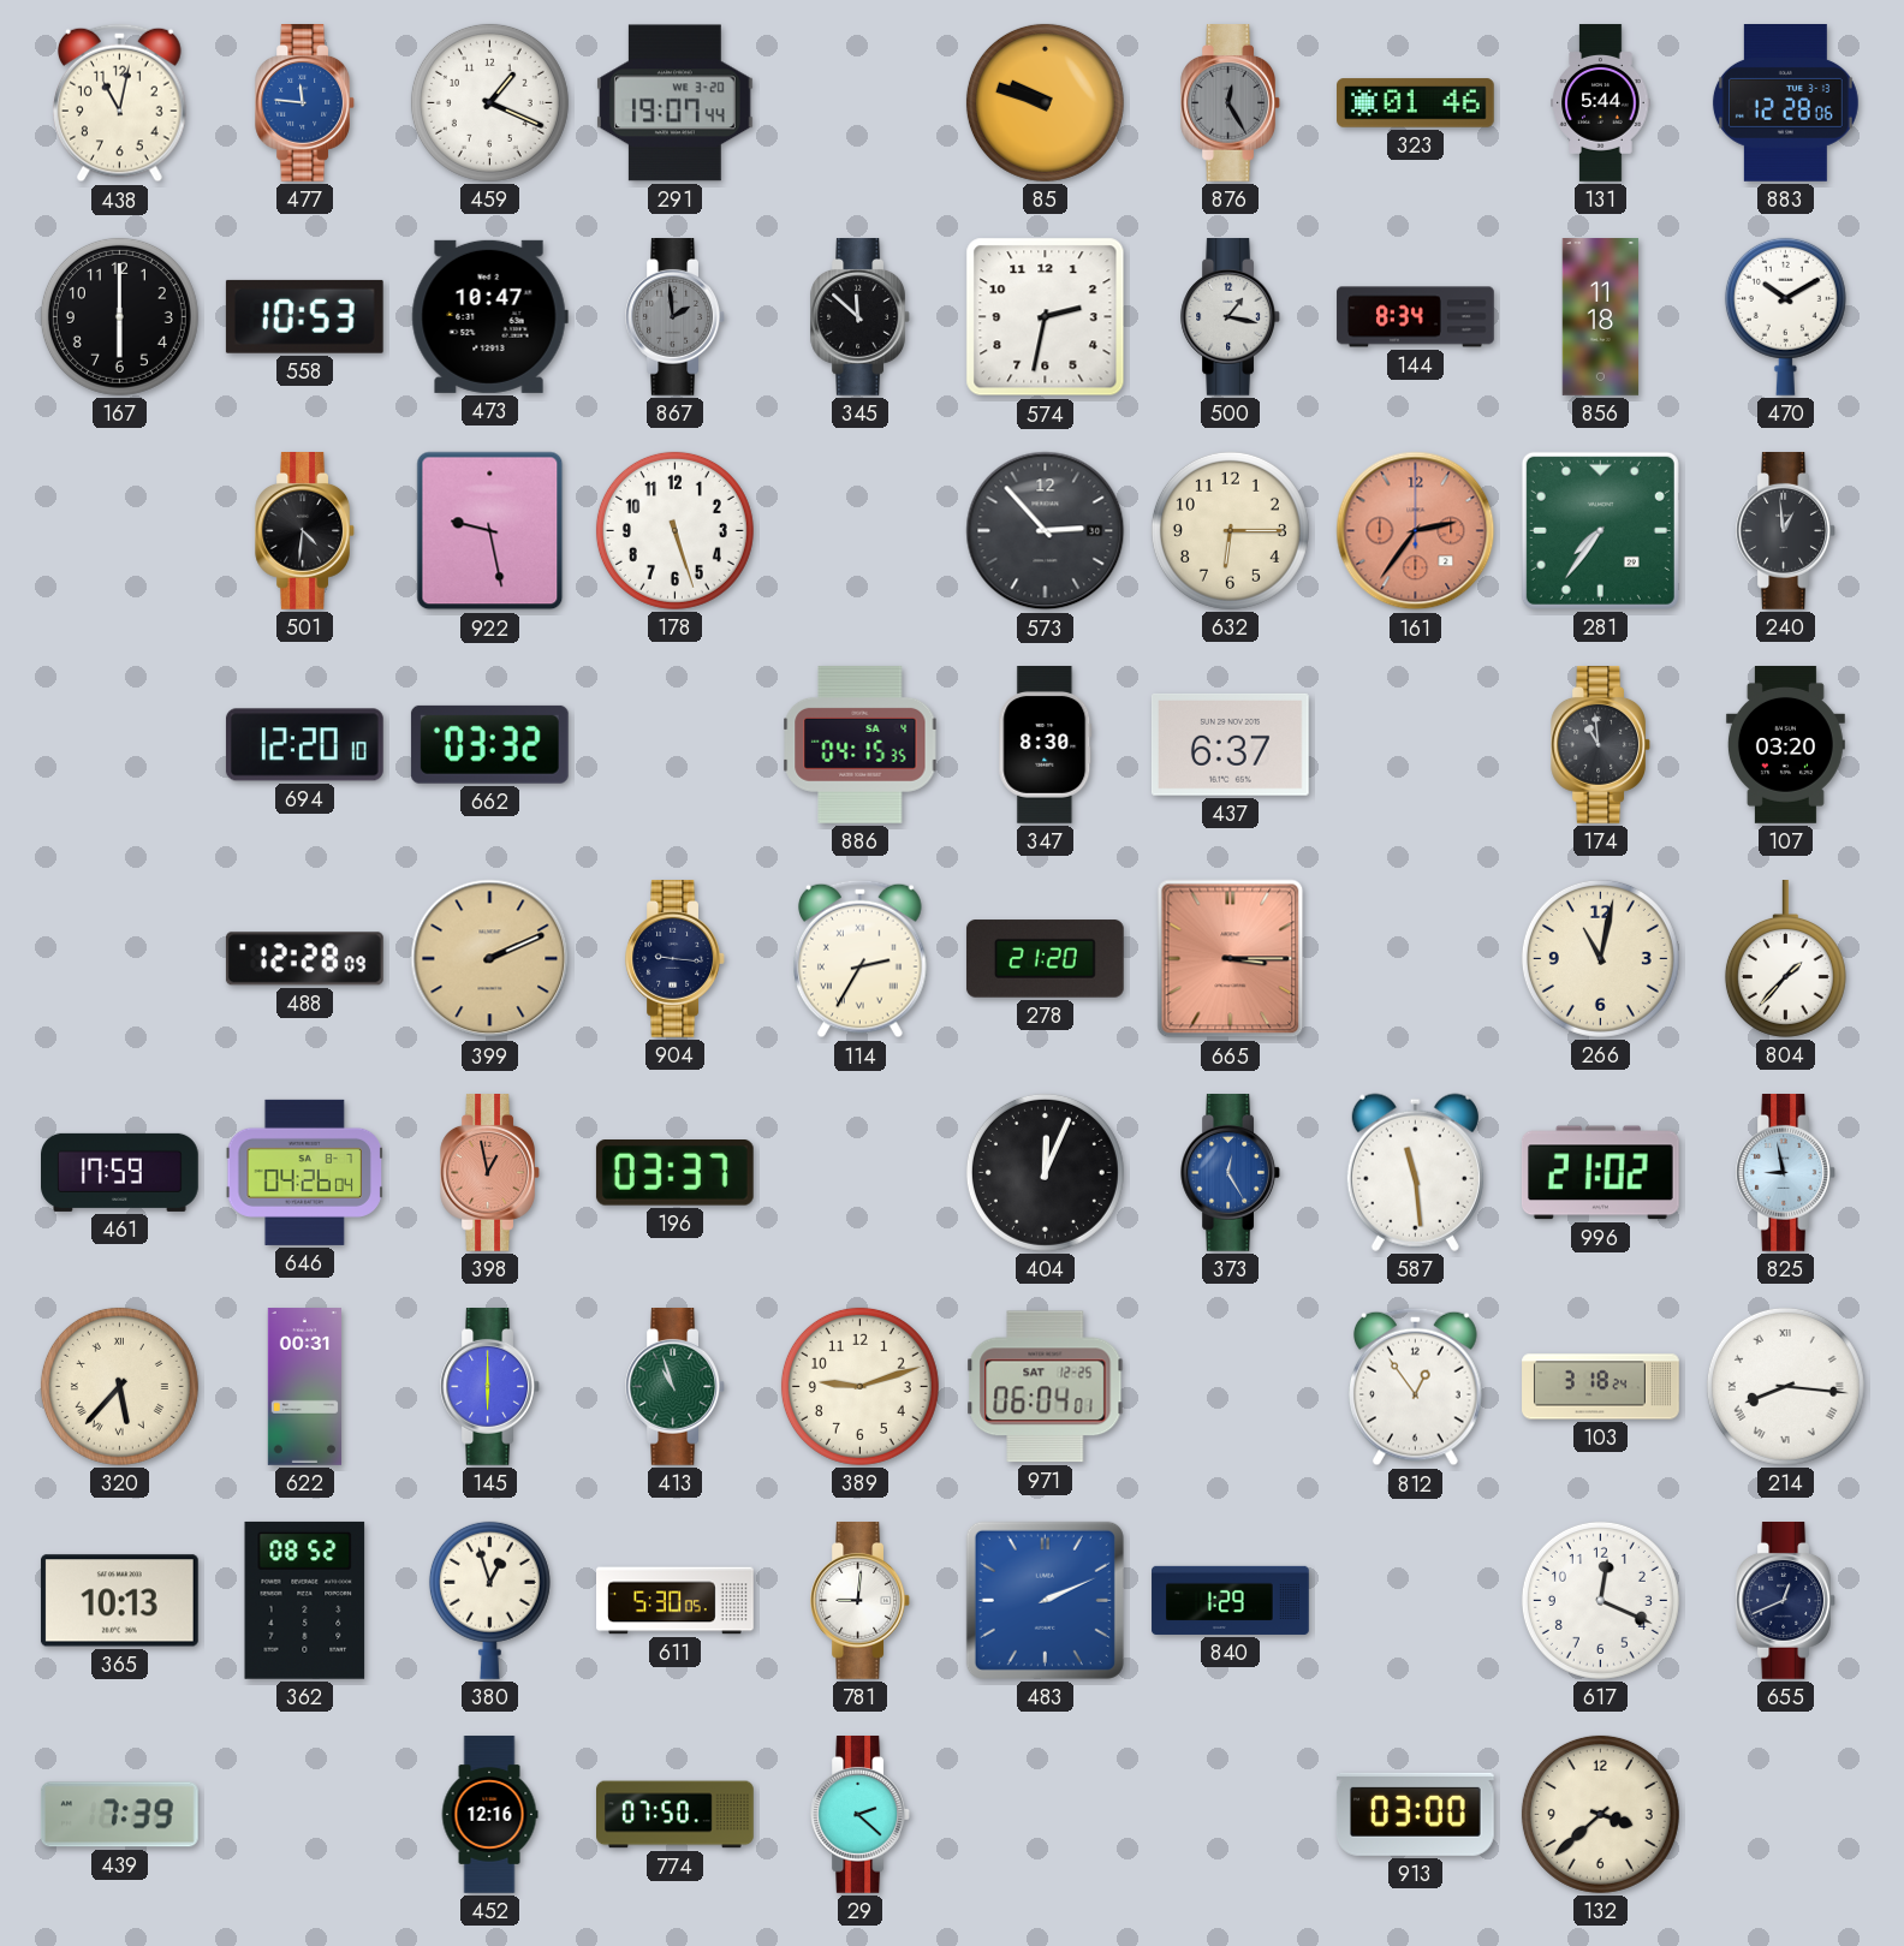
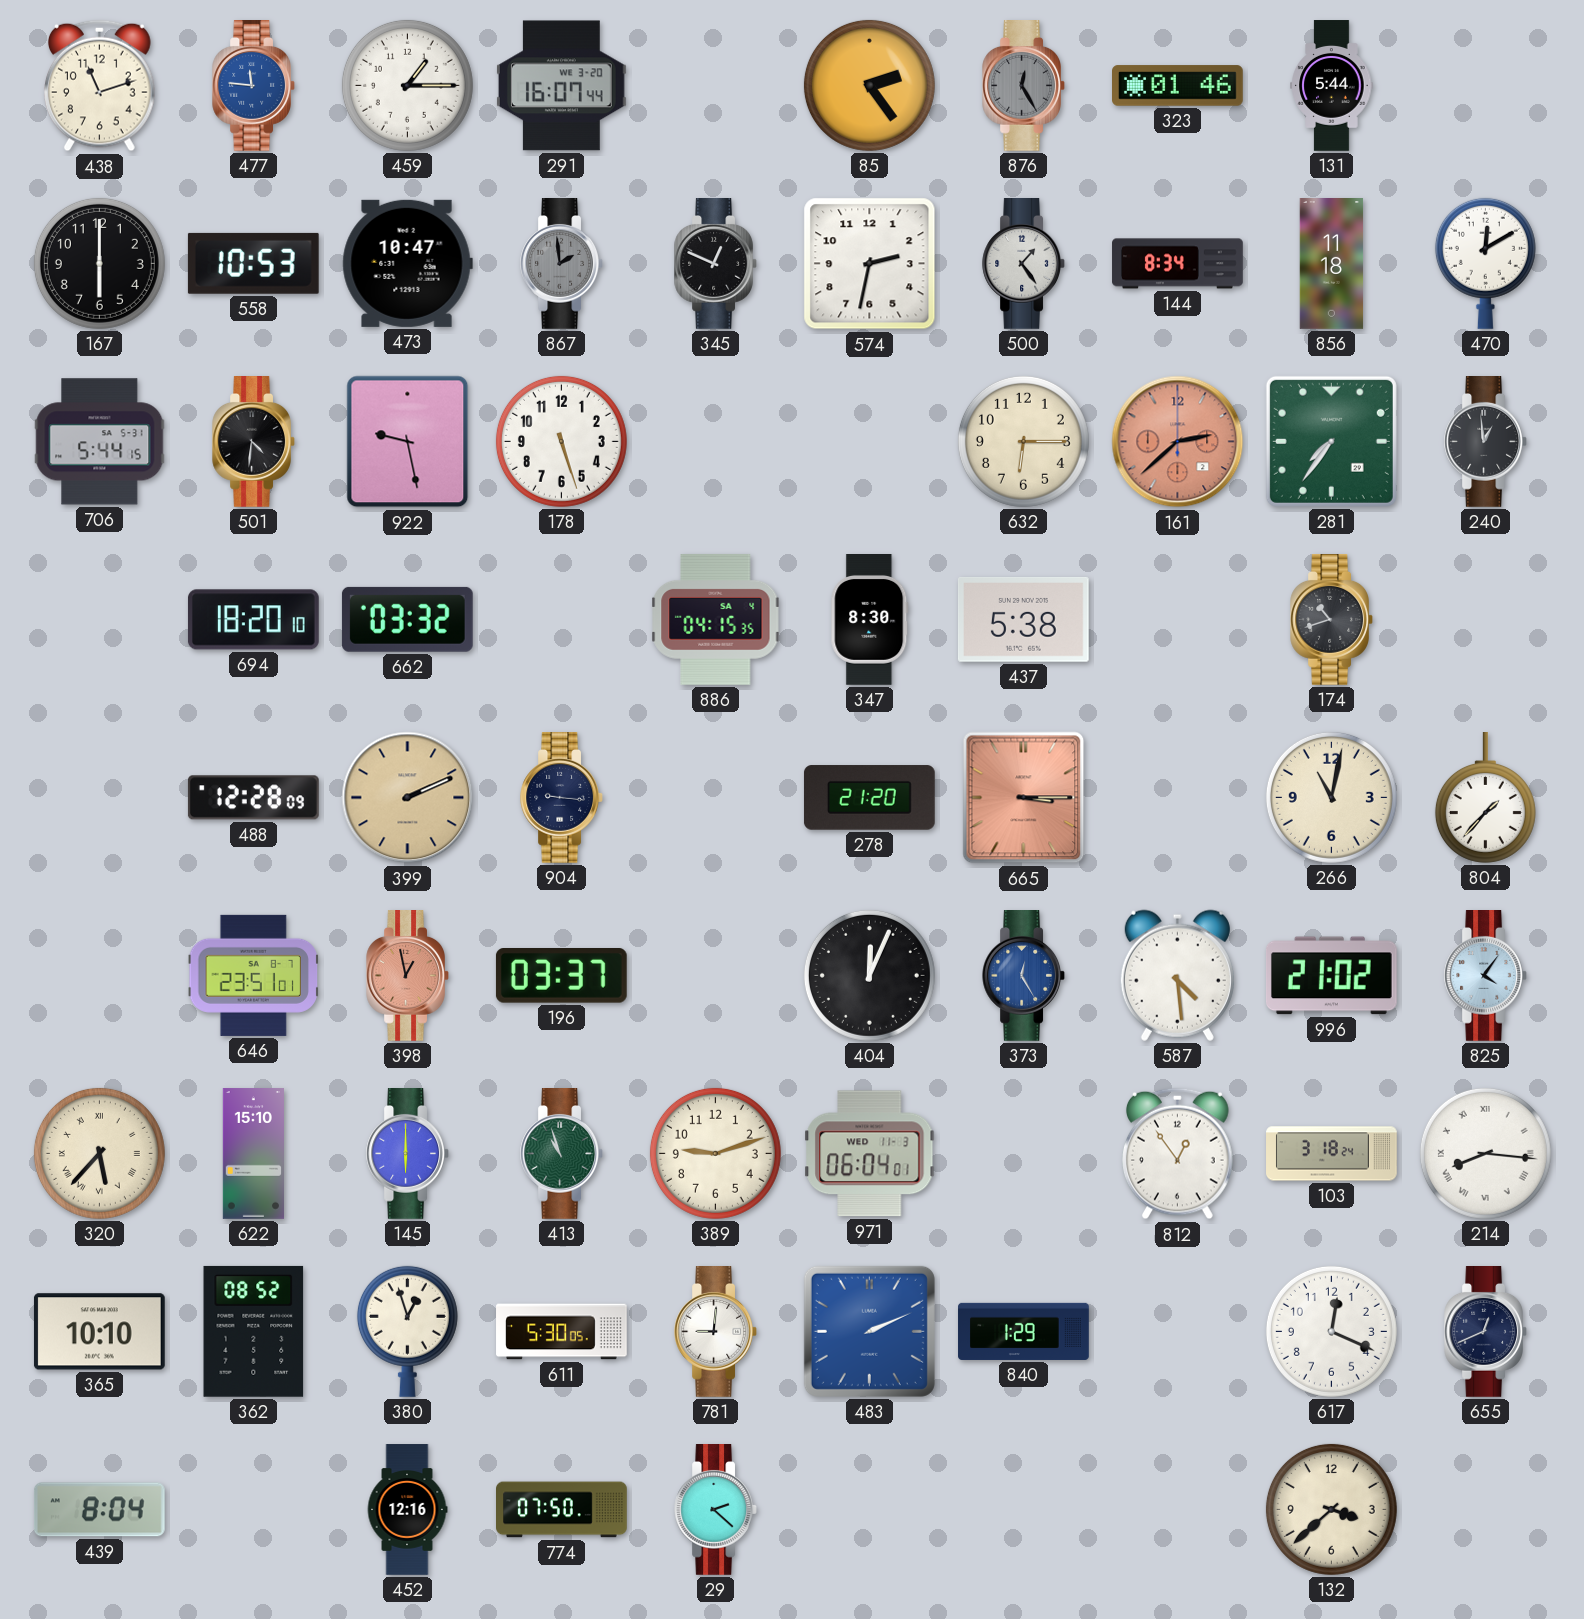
438: 11:02 -> 11:12
459: 1:19 -> 1:15
291: 19:07 -> 16:07
85: 9:48 -> 2:24
883: 12:28 -> none
345: 11:52 -> 12:49
500: 1:17 -> 1:24
470: 10:10 -> 12:10
706: none -> 5:44
573: 2:53 -> none
161: 2:36 -> 2:38
694: 12:20 -> 18:20
437: 6:37 -> 5:38
174: 10:59 -> 10:42
107: 03:20 -> none
114: 2:35 -> none
461: 17:59 -> none
646: 04:26 -> 23:51
587: 11:29 -> 4:29
825: 8:58 -> 4:06
622: 00:31 -> 15:10
971 date: SAT 12-25 -> WED 11-3
365: 10:13 -> 10:10
439: 7:39 -> 8:04
913: 03:00 -> none
